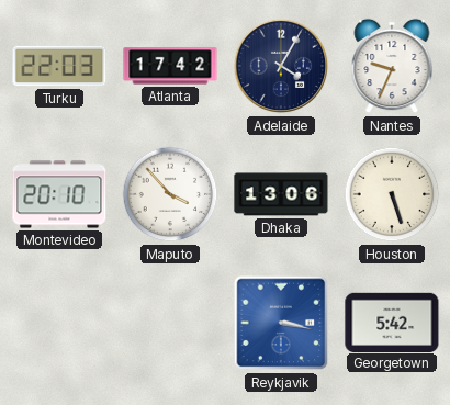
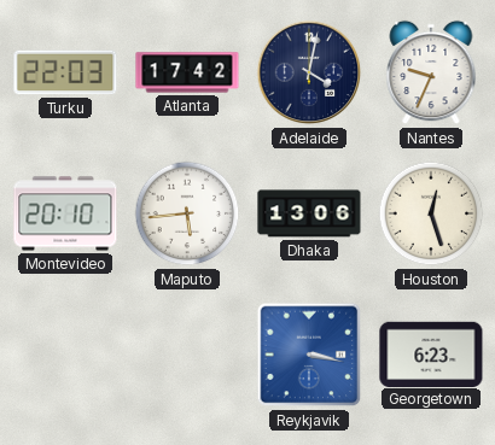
Adelaide: 4:05 -> 4:02
Maputo: 3:53 -> 5:44
Houston: 5:27 -> 12:27
Georgetown: 5:42 -> 6:23
